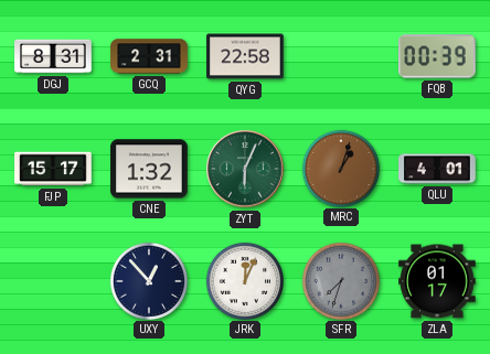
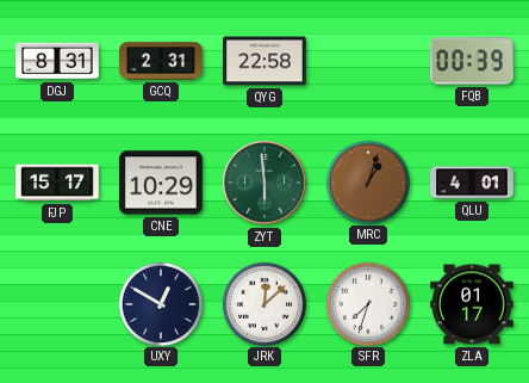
CNE: 1:32 -> 10:29
ZYT: 6:04 -> 5:59
UXY: 12:53 -> 12:50
JRK: 12:04 -> 12:08
SFR dial: grey -> white
